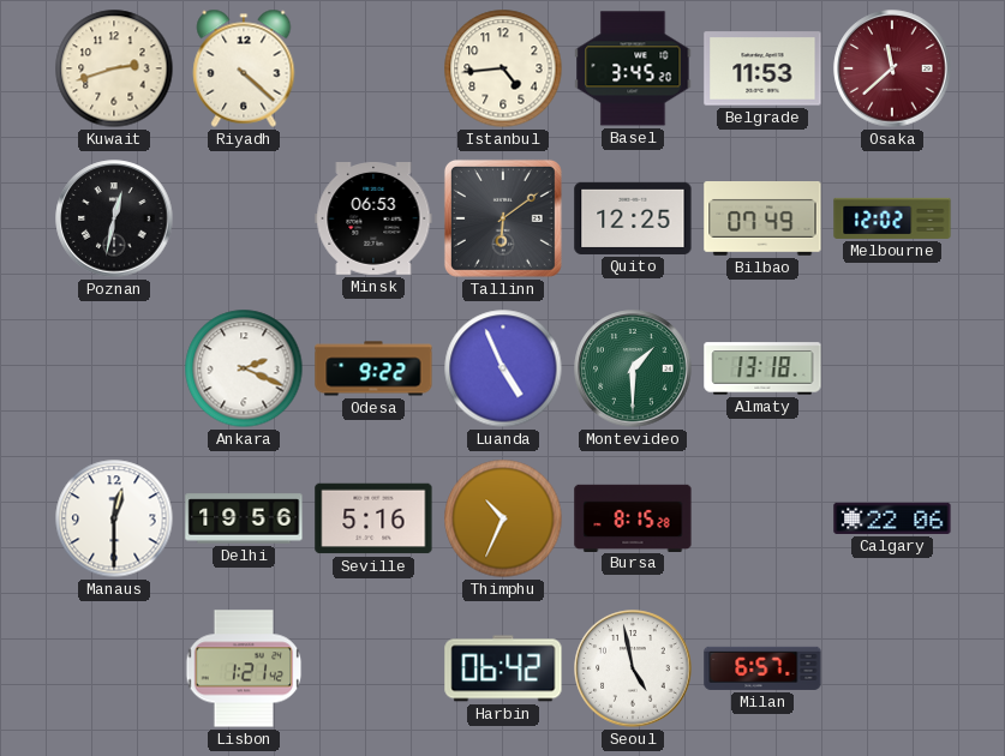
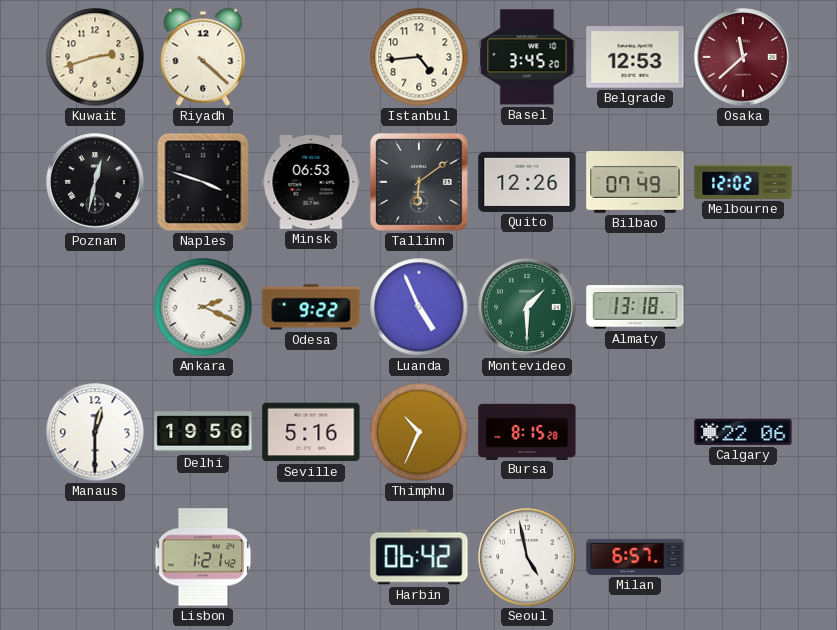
Belgrade: 11:53 -> 12:53
Naples: none -> 3:48
Quito: 12:25 -> 12:26
